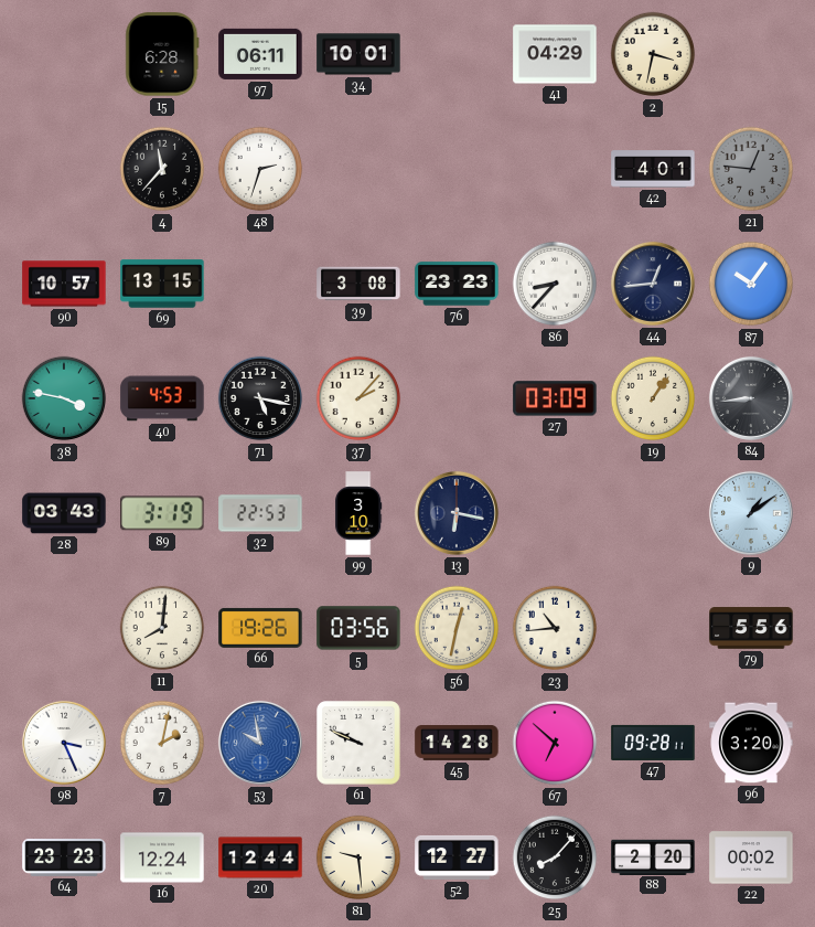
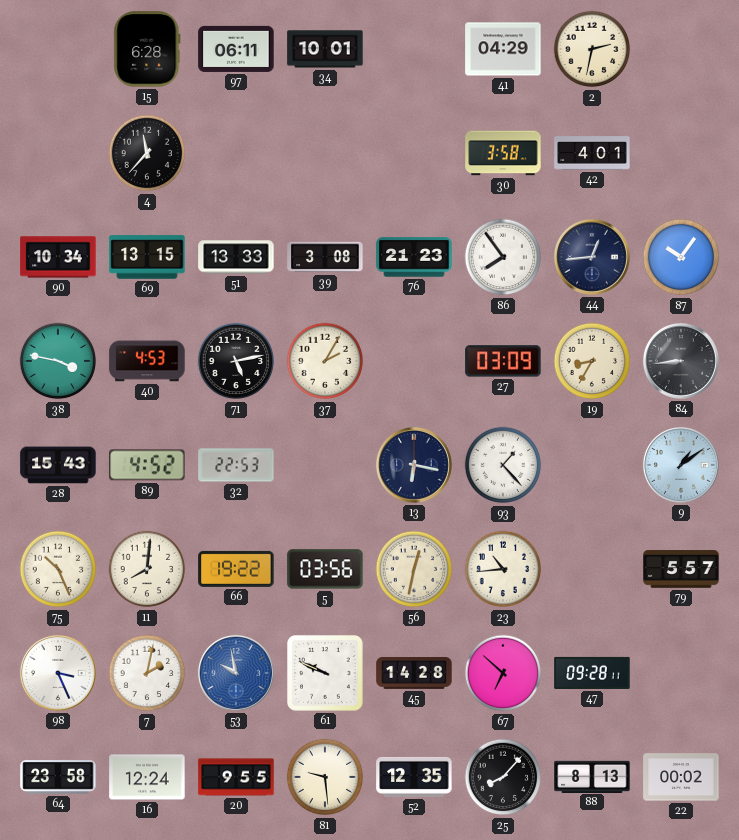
2: 3:32 -> 2:32
48: 2:33 -> none
30: none -> 3:58
21: 12:46 -> none
90: 10:57 -> 10:34
51: none -> 13:33
76: 23:23 -> 21:23
86: 8:37 -> 7:54
71: 5:17 -> 5:13
37: 2:07 -> 2:05
19: 1:06 -> 8:35
28: 03:43 -> 15:43
89: 3:19 -> 4:52
99: 3:10 -> none
93: none -> 1:23
75: none -> 10:26
66: 19:26 -> 19:22
79: 5:56 -> 5:57
96: 3:20 -> none
64: 23:23 -> 23:58
20: 12:44 -> 9:55
52: 12:27 -> 12:35
88: 2:20 -> 8:13
